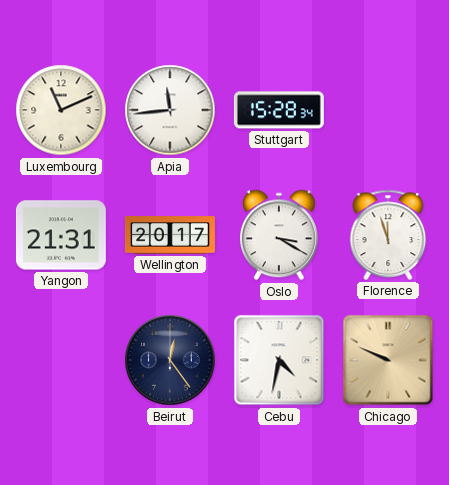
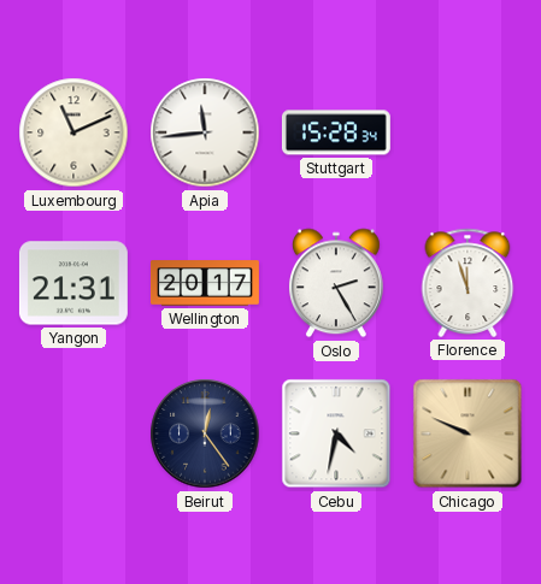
Oslo: 3:20 -> 2:25
